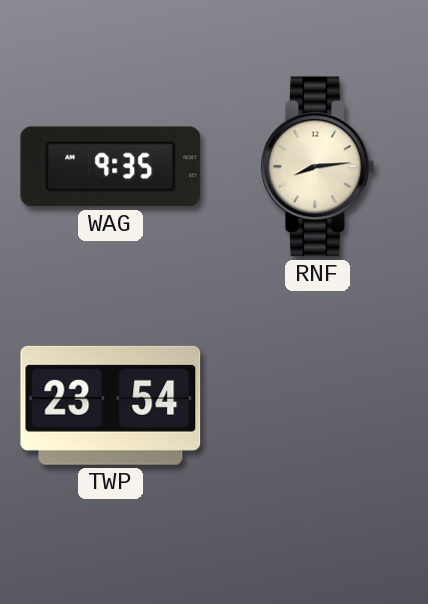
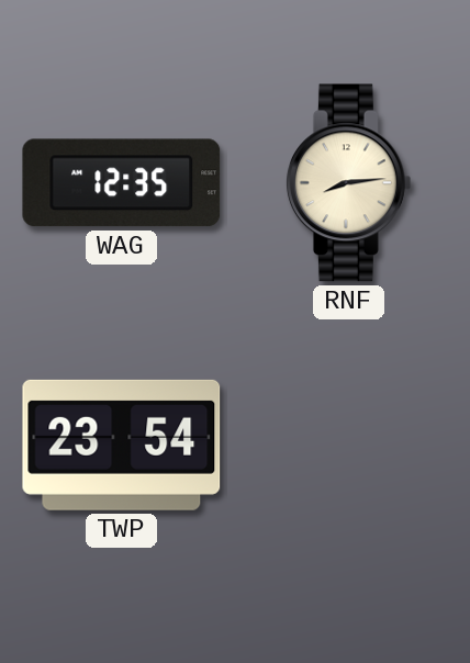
WAG: 9:35 -> 12:35
